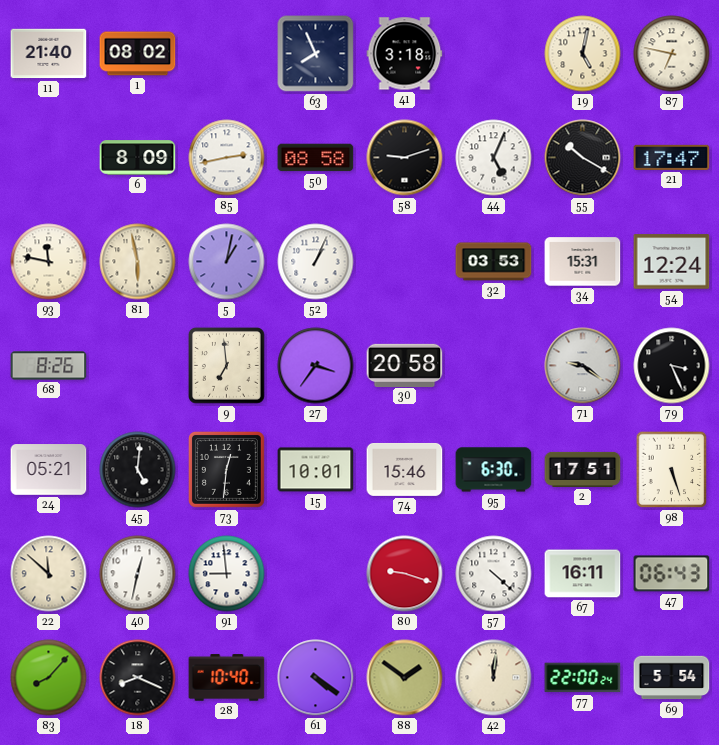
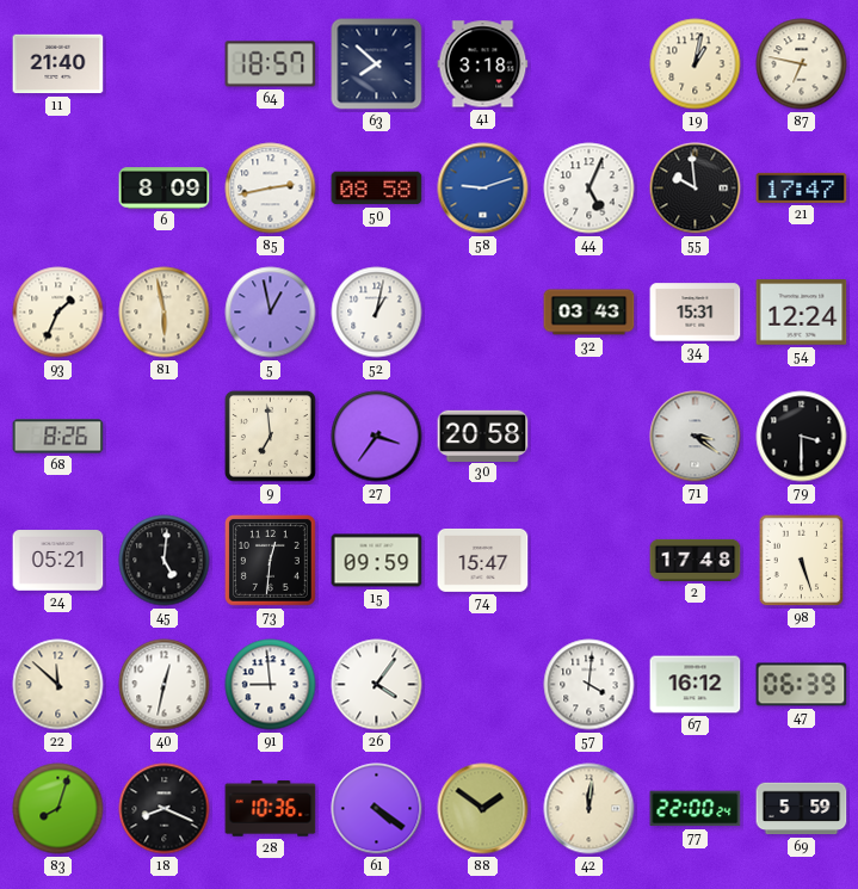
1: 08:02 -> none
64: none -> 18:57
63: 7:56 -> 7:52
19: 5:02 -> 1:02
58 dial: black -> blue
55: 10:20 -> 9:59
93: 11:47 -> 1:34
5: 1:02 -> 12:58
52: 1:04 -> 1:02
32: 03:53 -> 03:43
71: 9:21 -> 3:21
79: 3:26 -> 3:30
15: 10:01 -> 09:59
74: 15:46 -> 15:47
95: 6:30 -> none
2: 17:51 -> 17:48
26: none -> 4:06
80: 9:18 -> none
57: 4:22 -> 4:01
67: 16:11 -> 16:12
47: 06:43 -> 06:39
83: 8:07 -> 8:03
28: 10:40 -> 10:36
69: 5:54 -> 5:59
